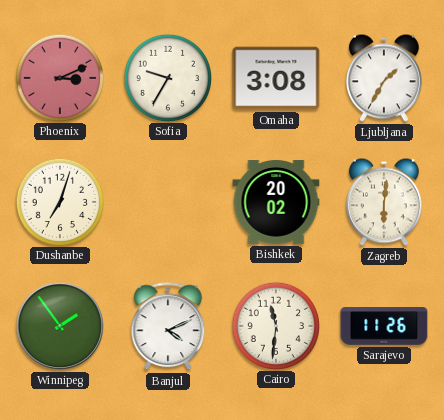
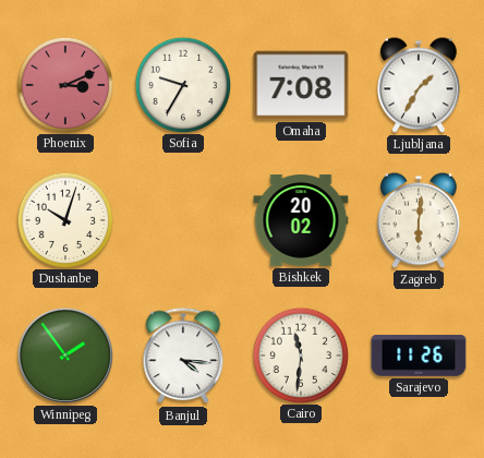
Omaha: 3:08 -> 7:08
Dushanbe: 7:03 -> 10:03
Banjul: 4:11 -> 4:16
